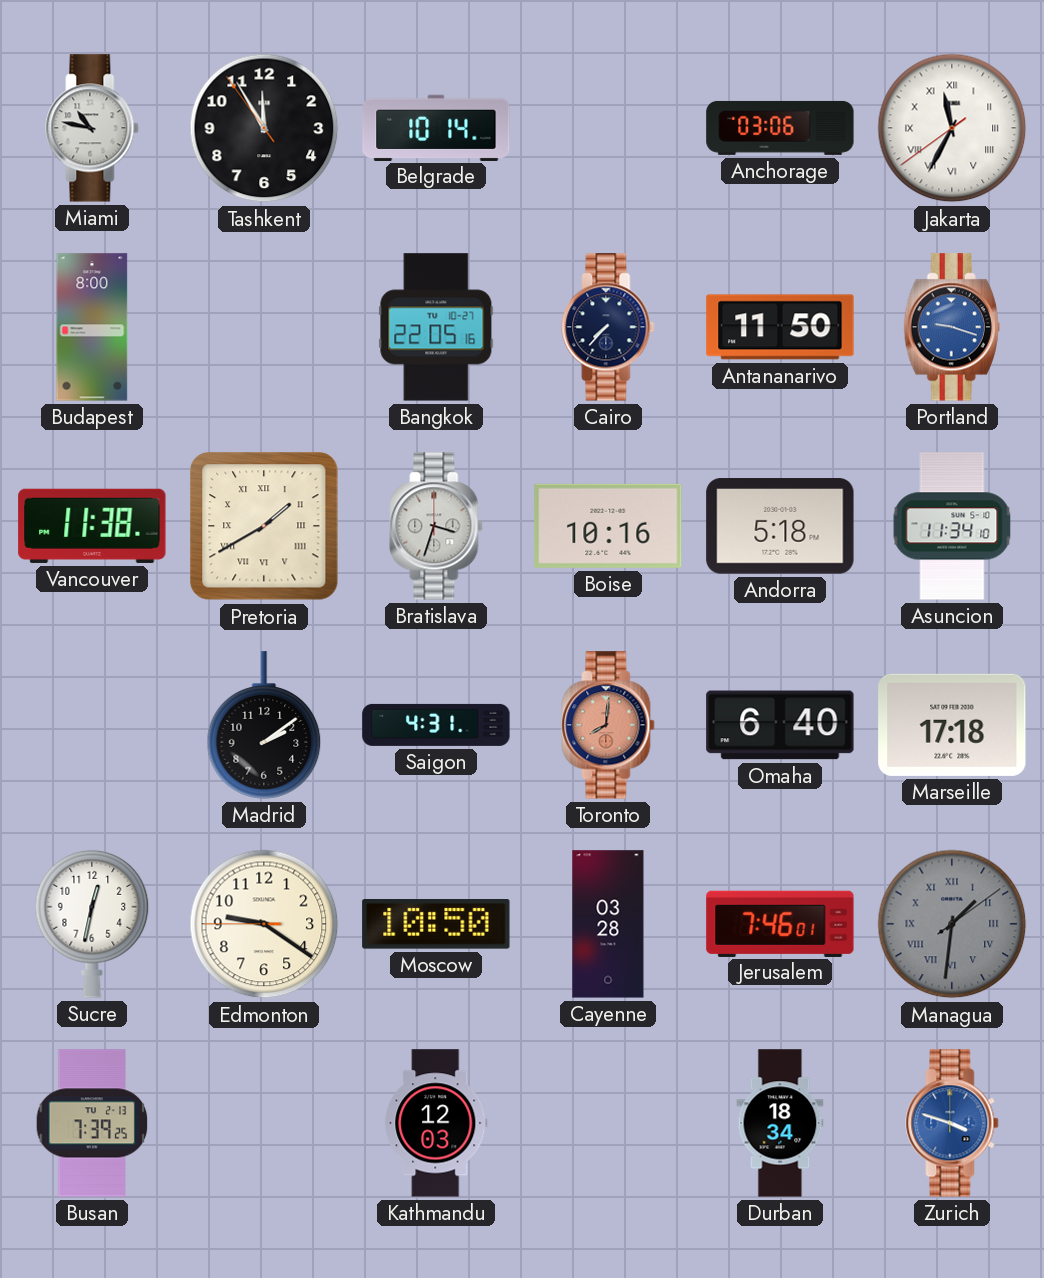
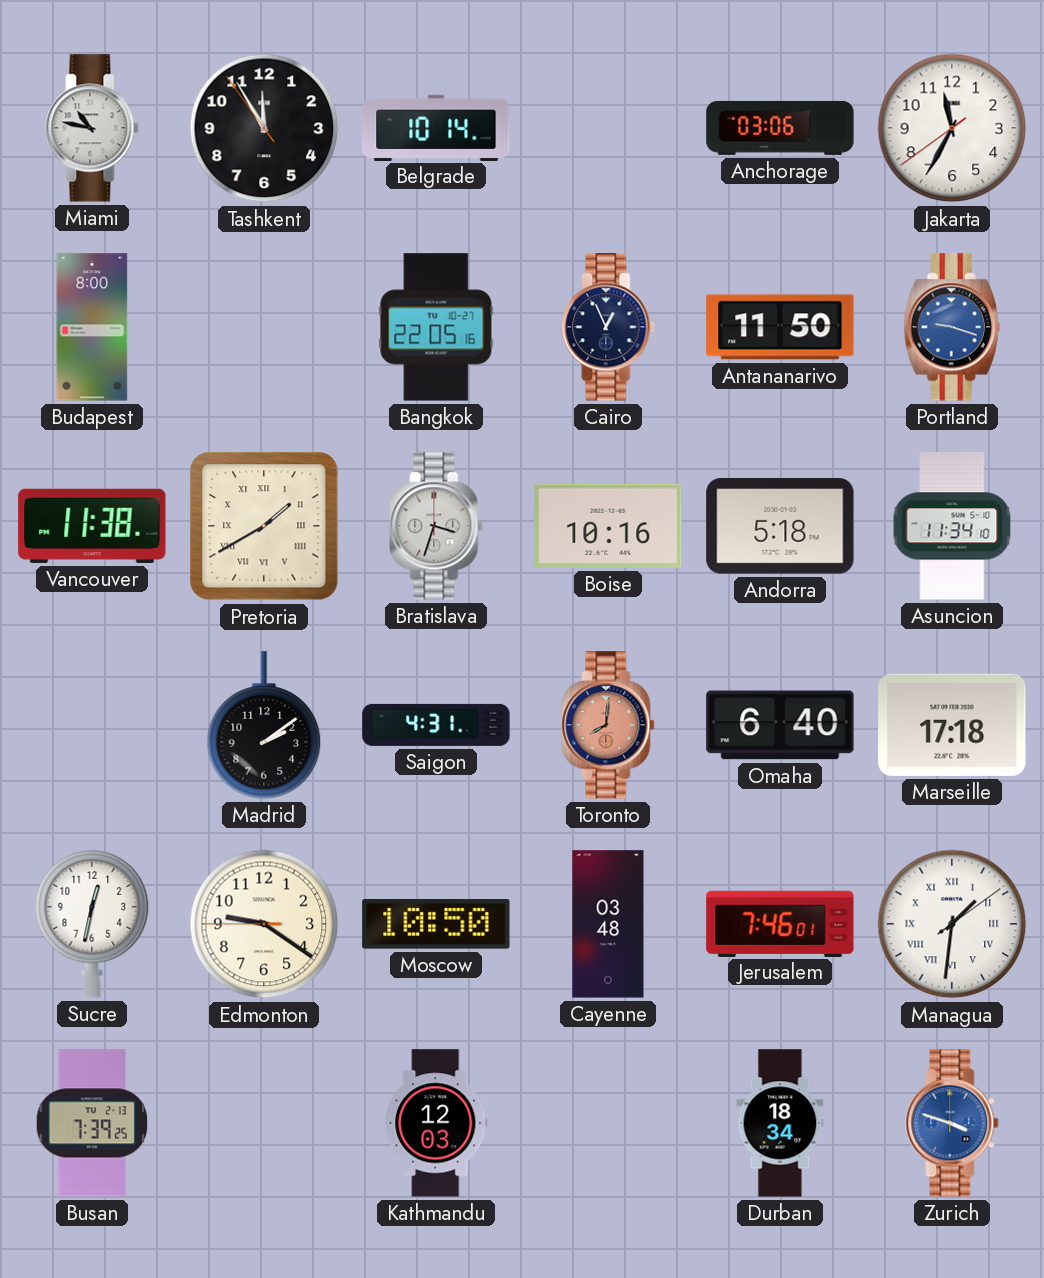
Jakarta numerals: Roman -> Arabic
Cairo: 7:37 -> 12:56
Cayenne: 03:28 -> 03:48
Managua dial: grey -> white
